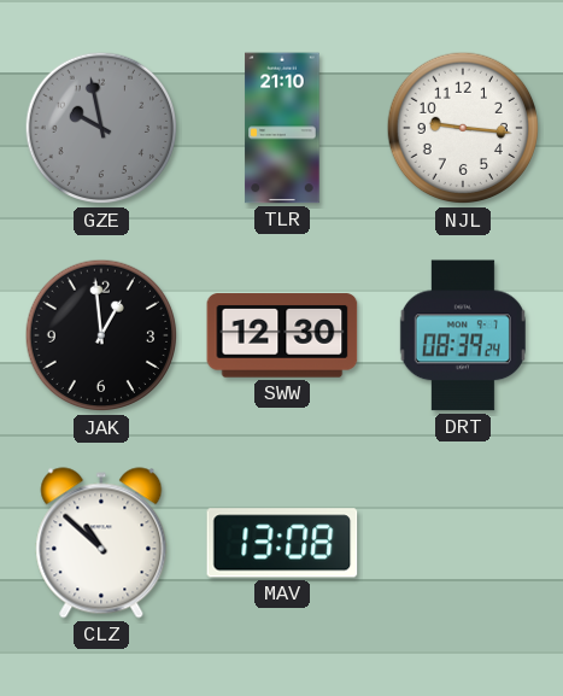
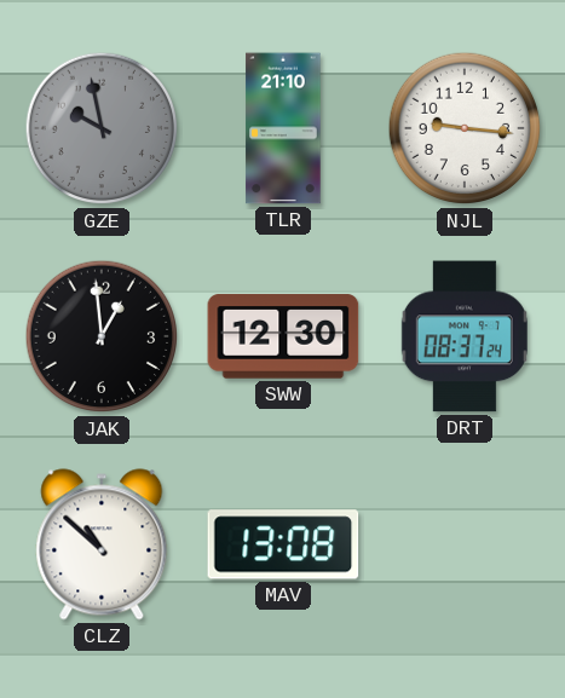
DRT: 08:39 -> 08:37
